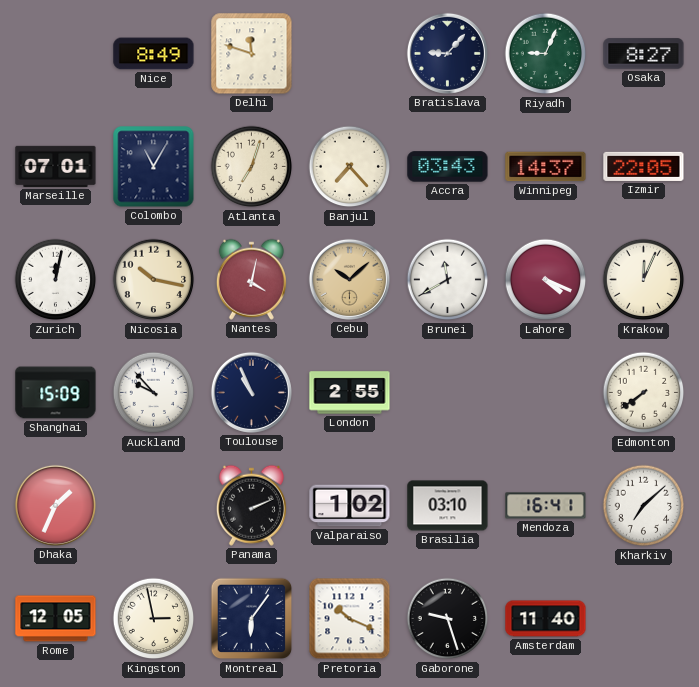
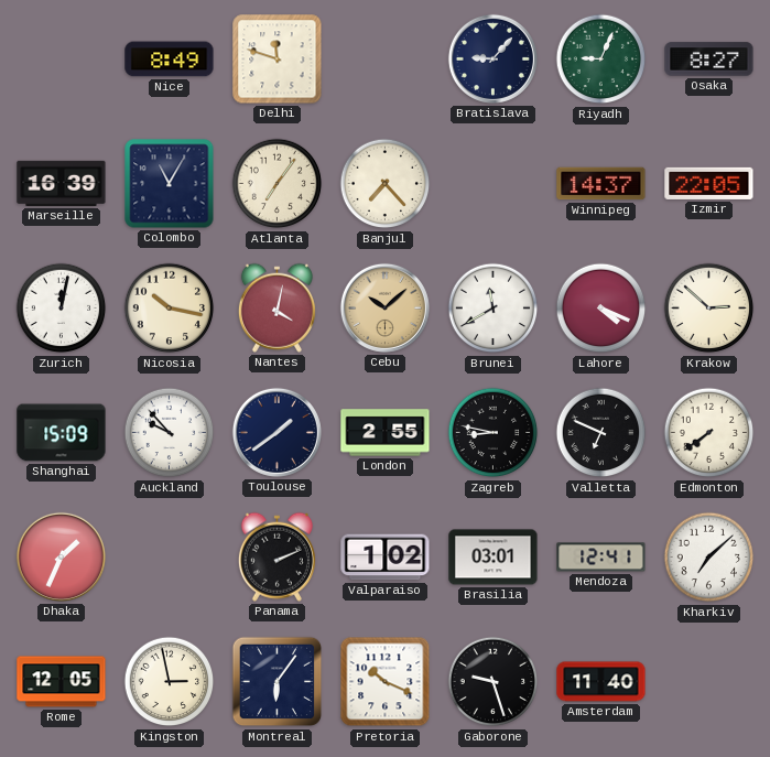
Marseille: 07:01 -> 16:39
Atlanta: 7:03 -> 7:06
Accra: 03:43 -> none
Krakow: 12:04 -> 2:52
Toulouse: 10:56 -> 1:39
Zagreb: none -> 8:47
Valletta: none -> 6:49
Brasilia: 03:10 -> 03:01
Mendoza: 16:41 -> 12:41
